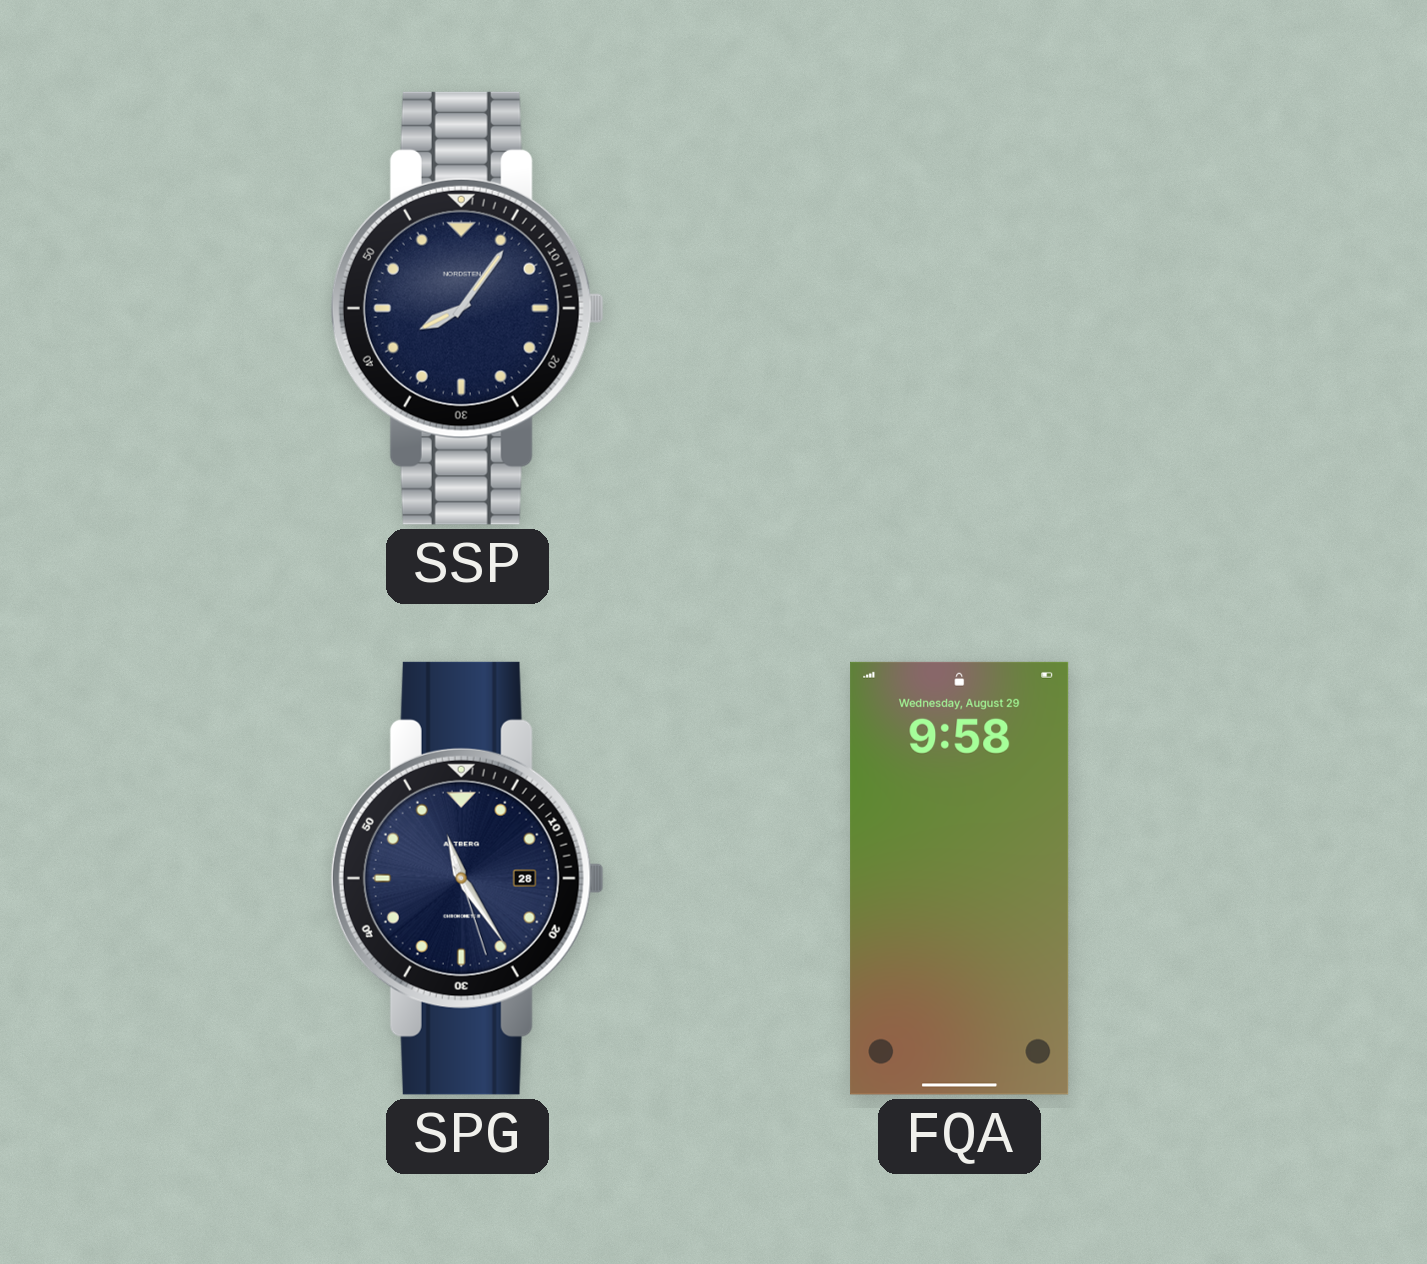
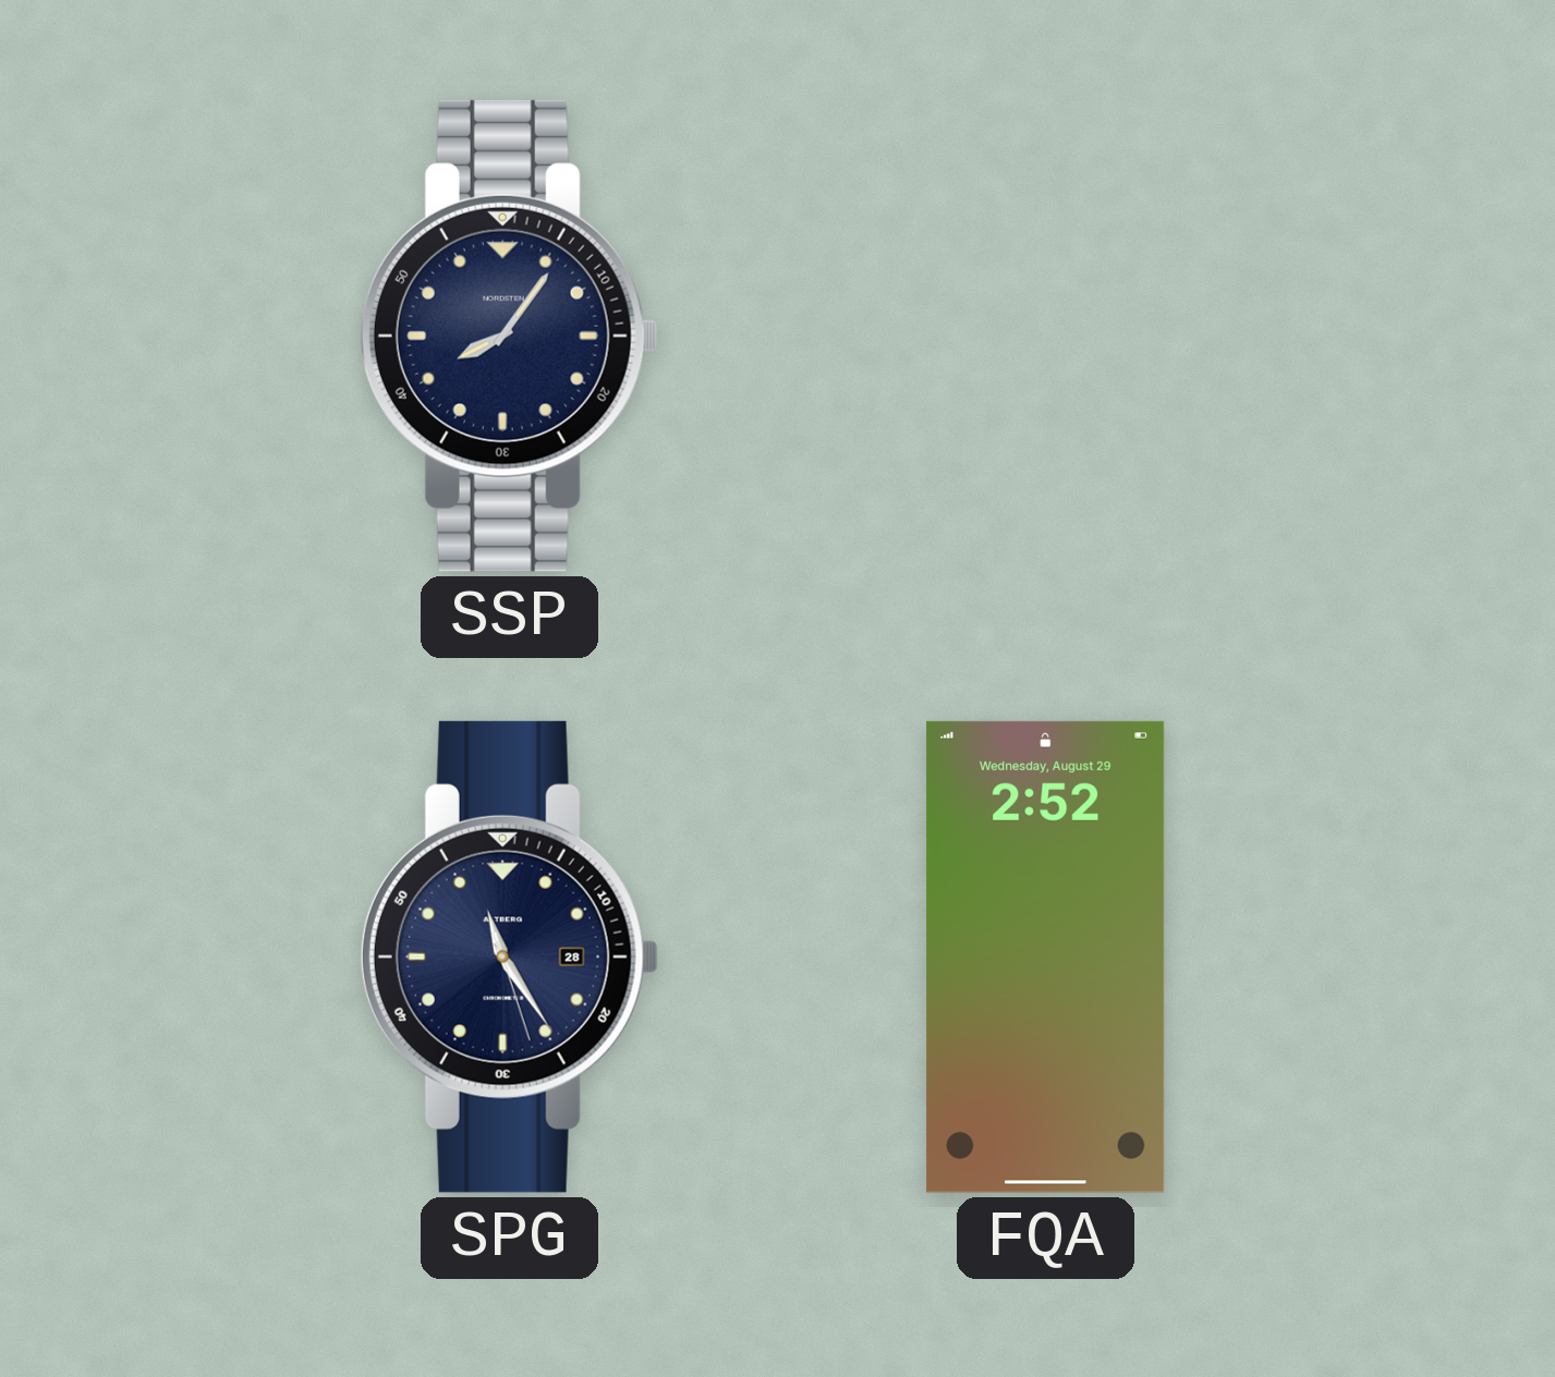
FQA: 9:58 -> 2:52
